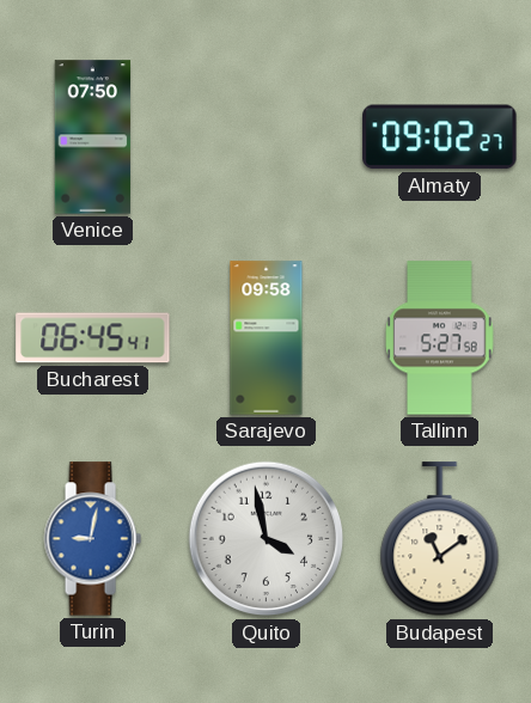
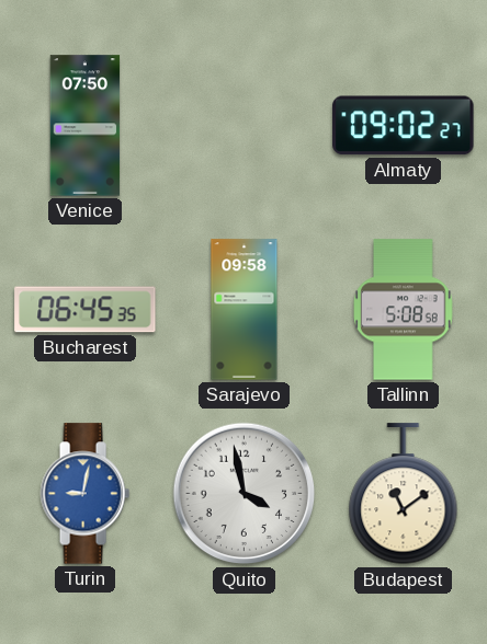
Bucharest: 06:45:41 -> 06:45:35
Tallinn: 5:27 -> 5:08
